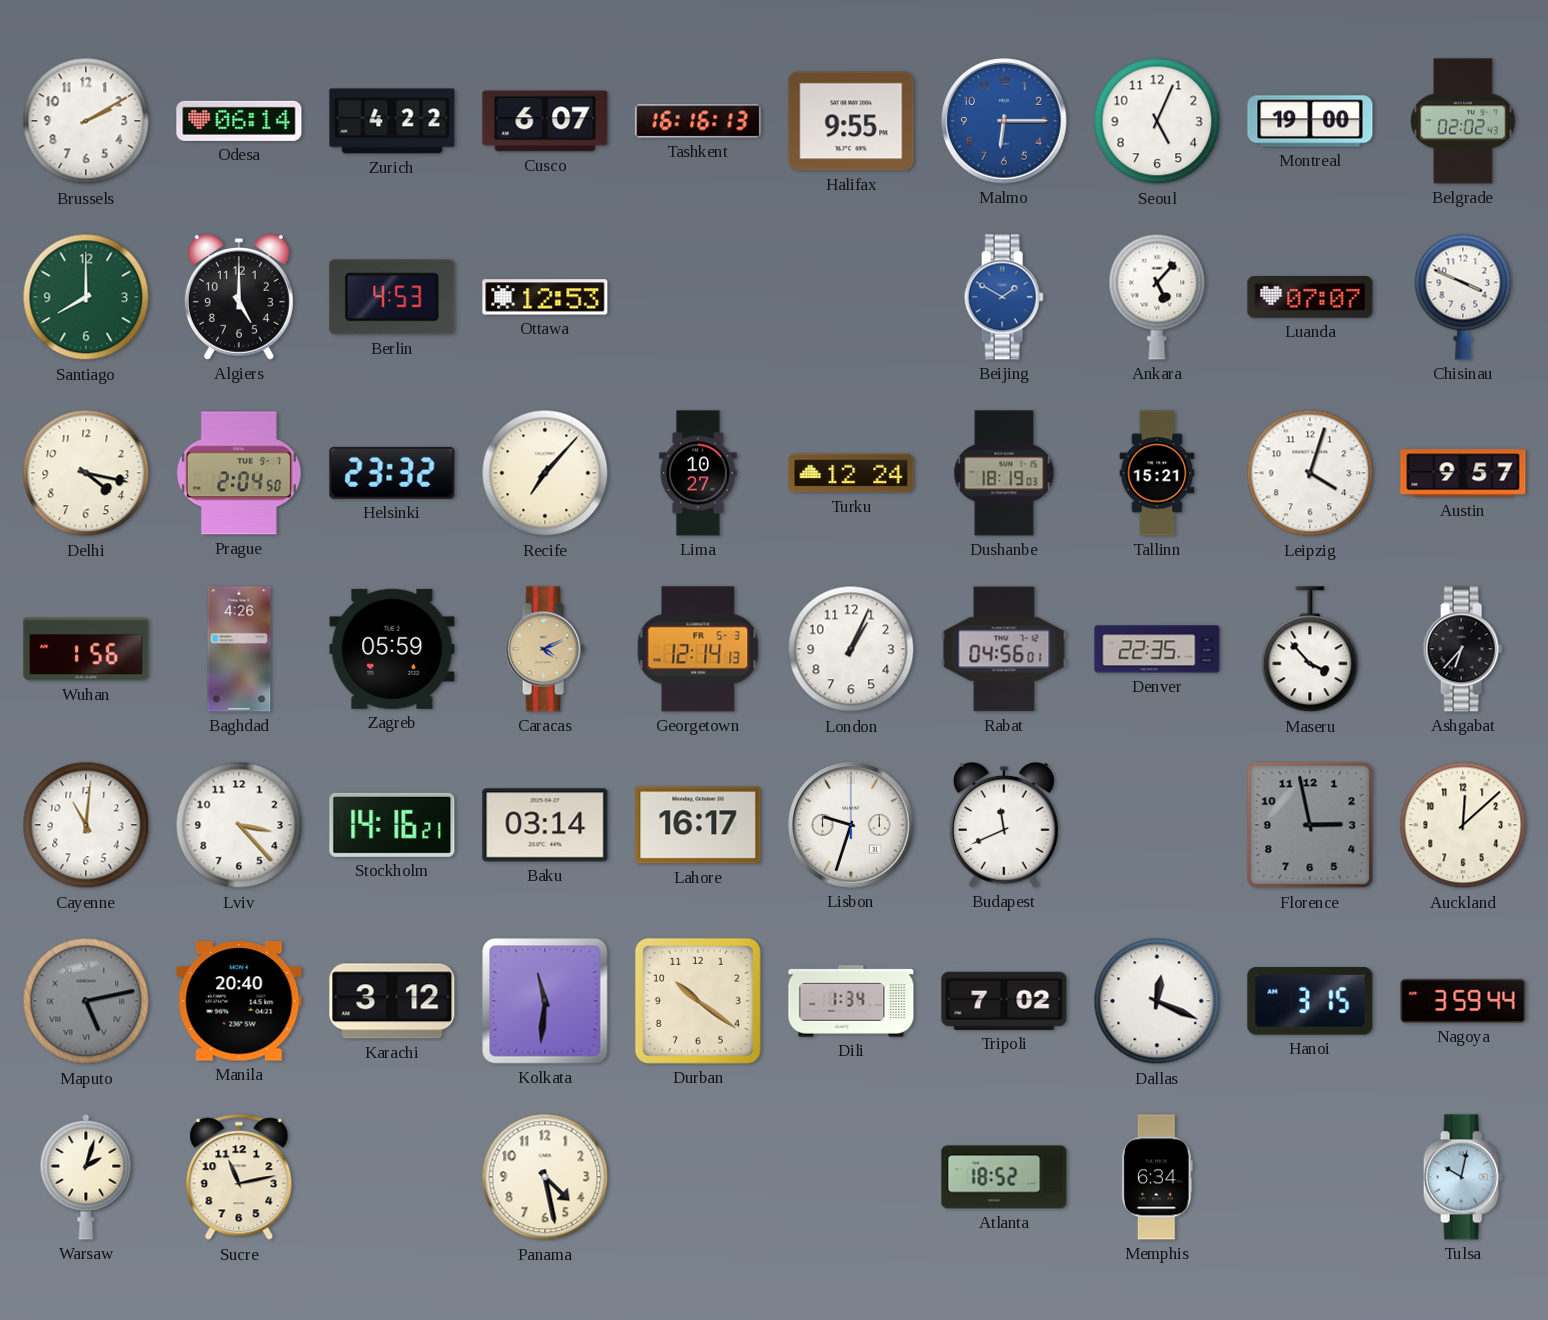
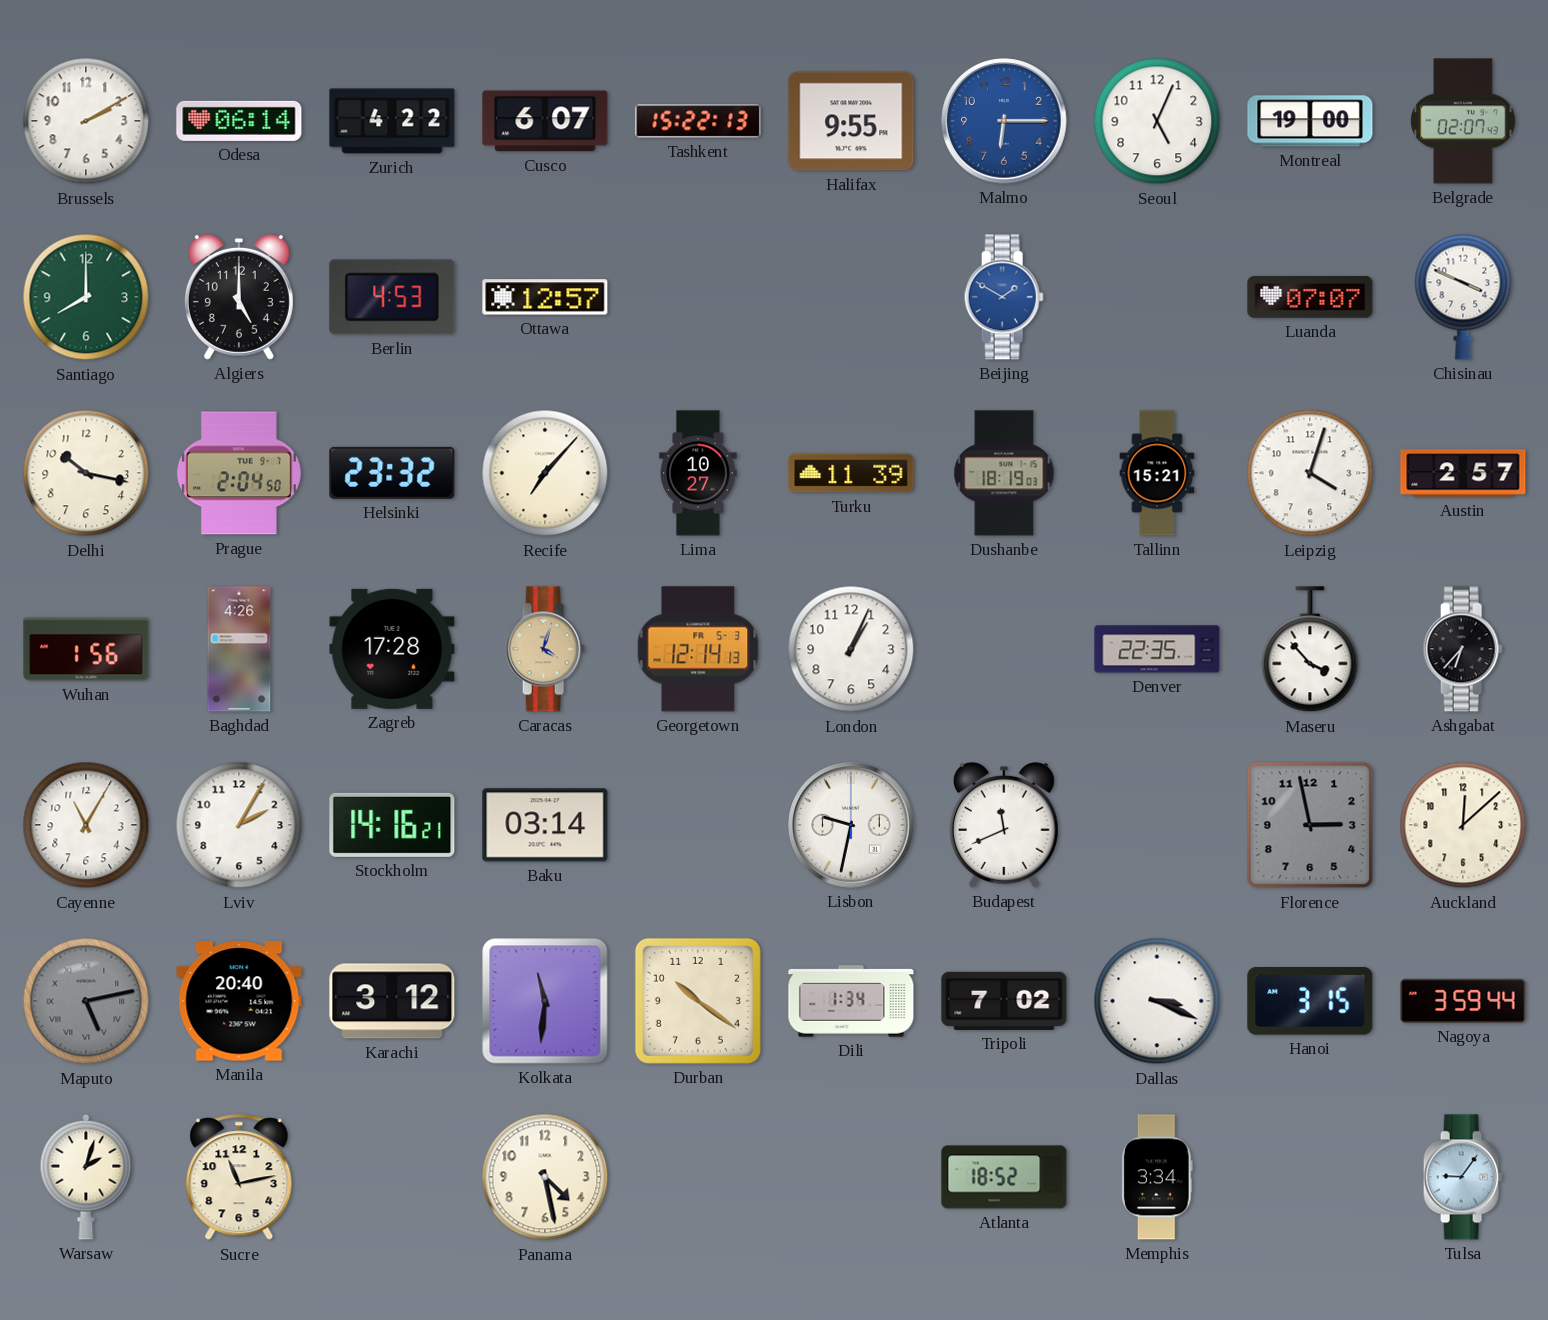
Tashkent: 16:16 -> 15:22
Belgrade: 02:02 -> 02:07
Ottawa: 12:53 -> 12:57
Ankara: 5:07 -> none
Delhi: 4:17 -> 10:17
Turku: 12:24 -> 11:39
Austin: 9:57 -> 2:57
Zagreb: 05:59 -> 17:28
Caracas: 4:11 -> 4:03
Rabat: 04:56 -> none
Cayenne: 11:01 -> 11:05
Lviv: 3:23 -> 2:05
Lahore: 16:17 -> none
Lisbon: 9:33 -> 9:32
Dallas: 12:19 -> 3:19
Memphis: 6:34 -> 3:34
Tulsa: 10:02 -> 9:06
